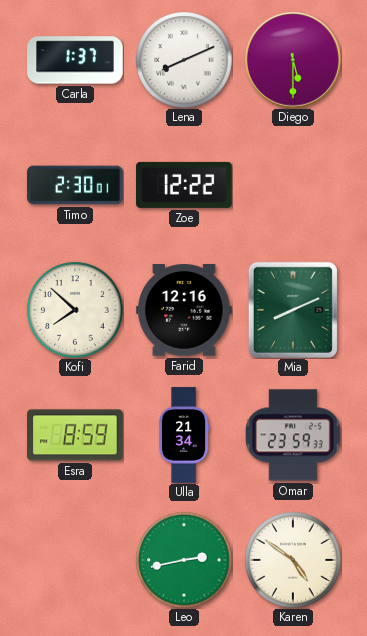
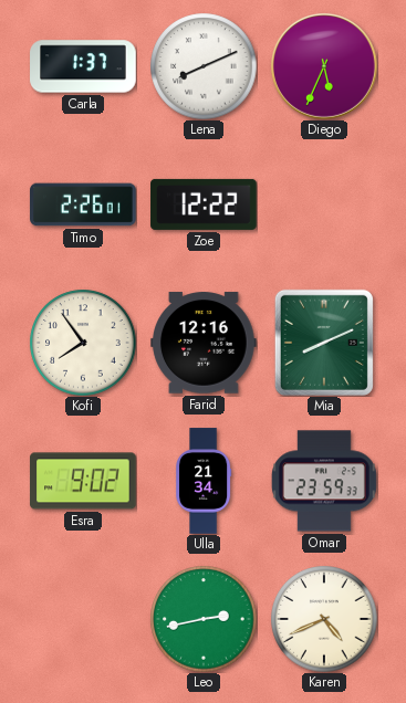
Diego: 5:30 -> 5:34
Timo: 2:30 -> 2:26
Kofi: 7:52 -> 7:54
Esra: 8:59 -> 9:02
Karen: 4:51 -> 4:41
